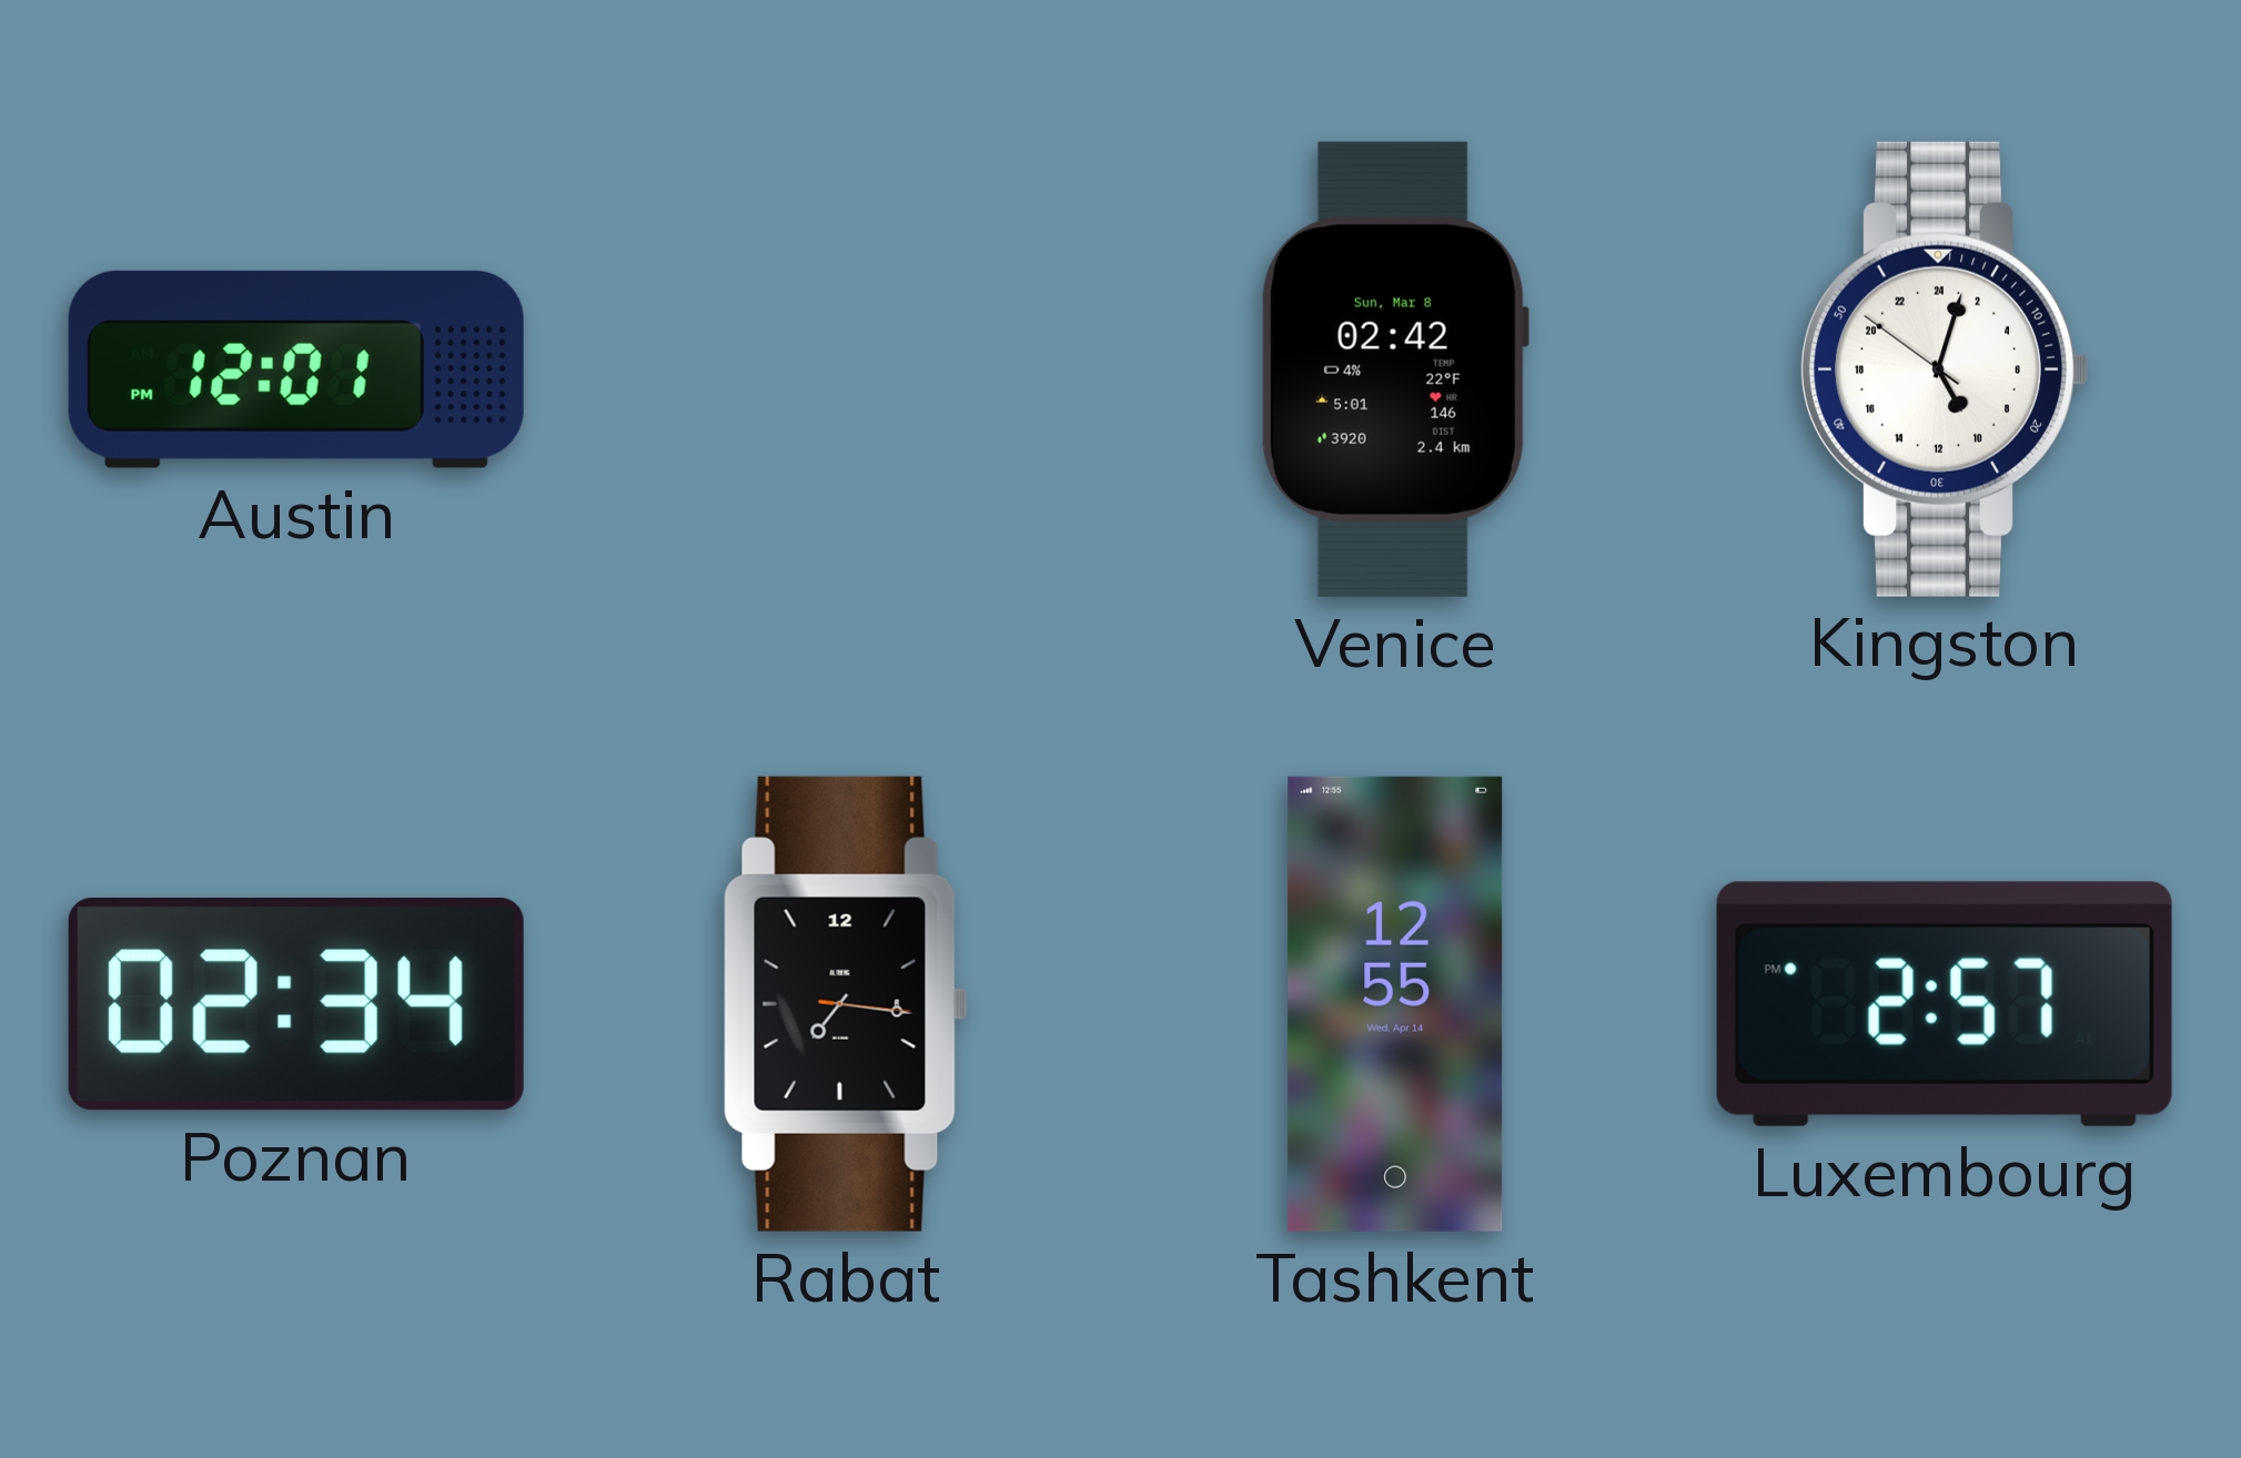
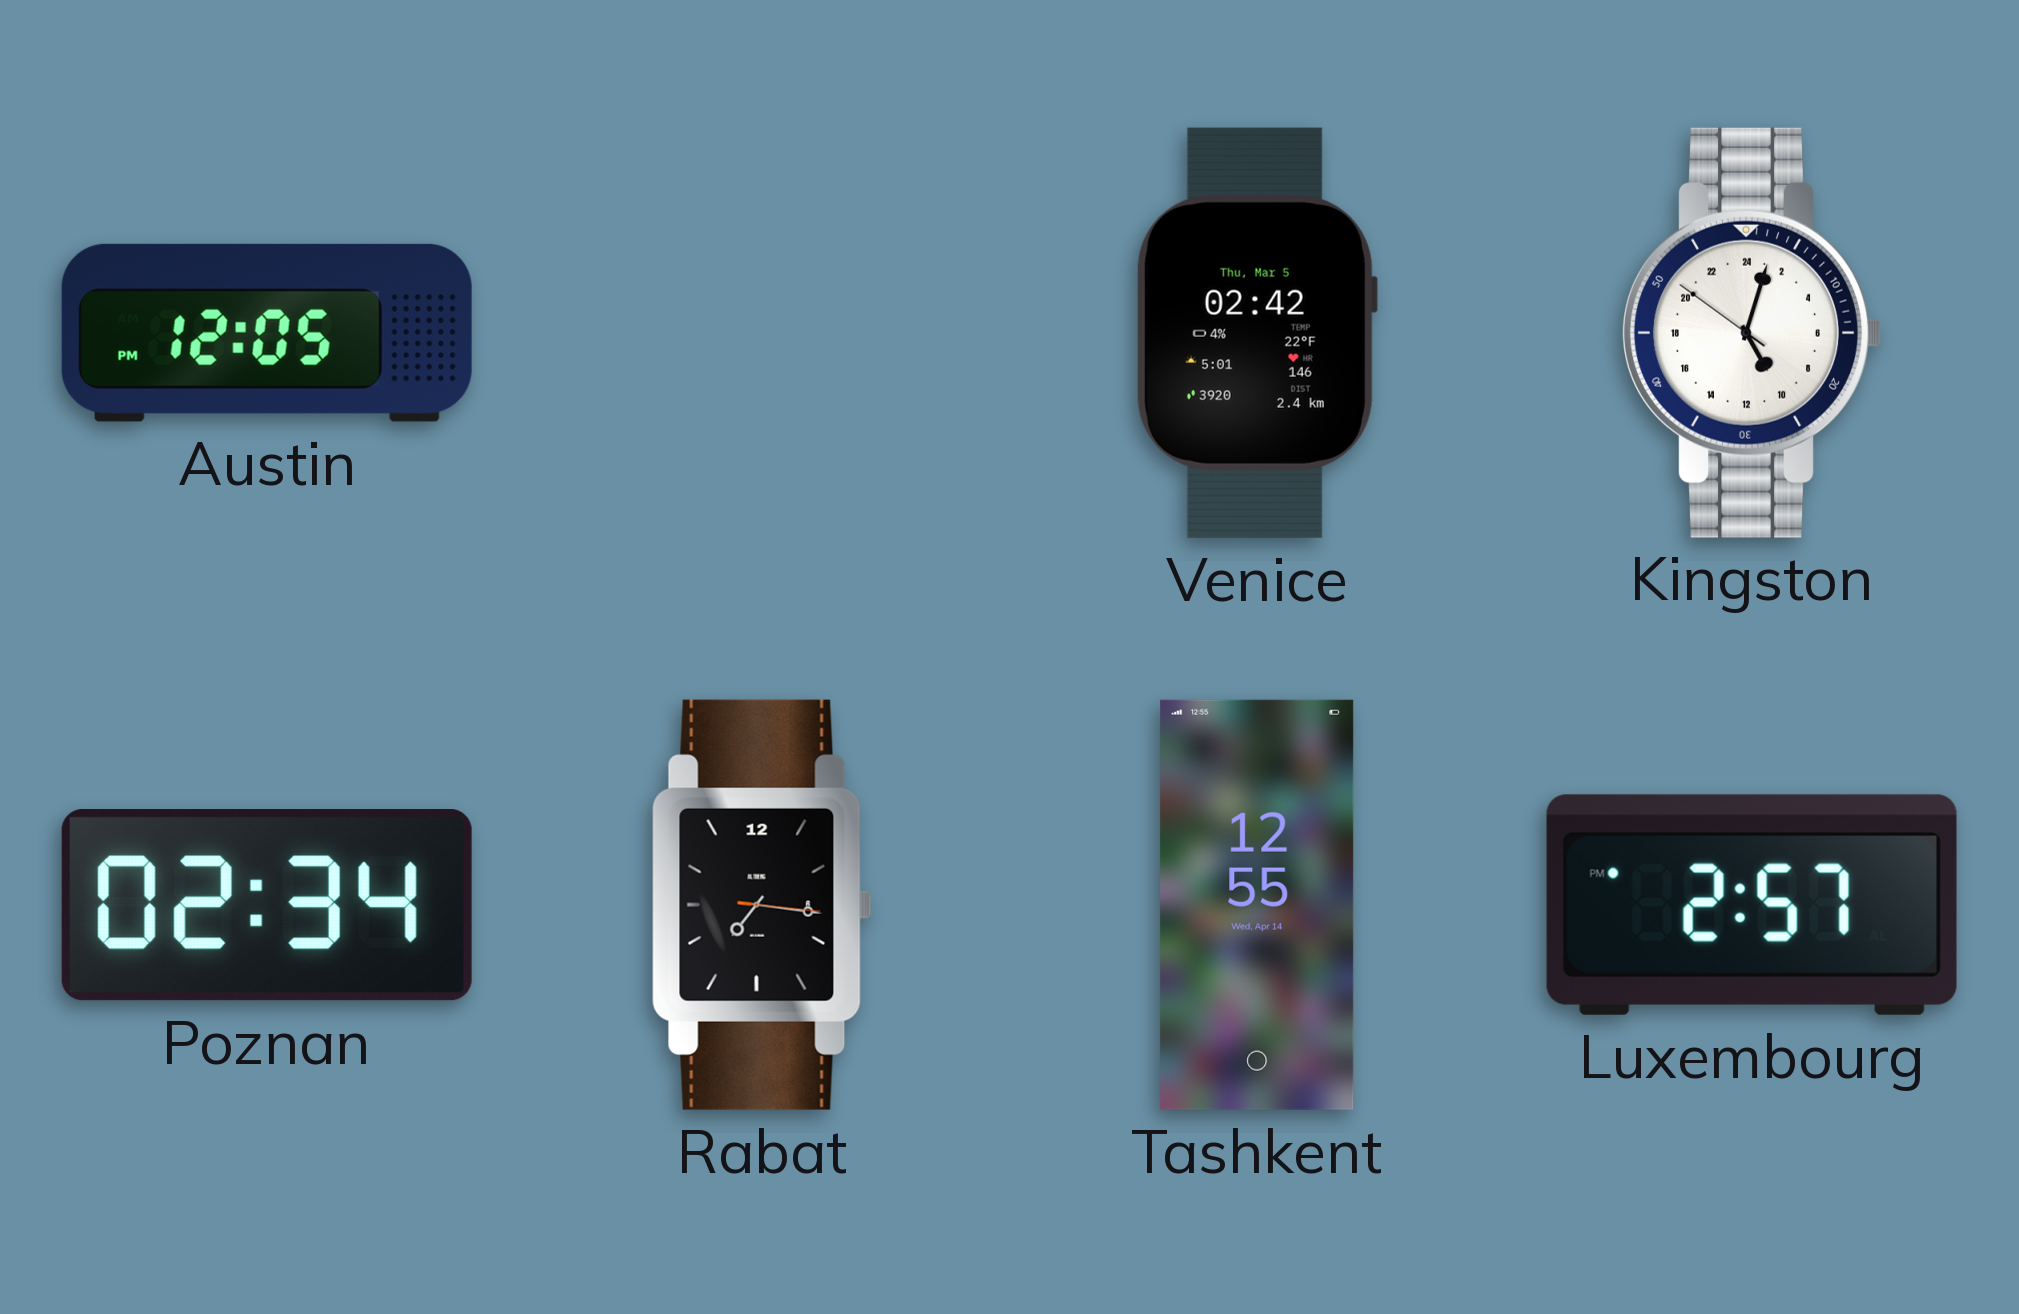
Austin: 12:01 -> 12:05
Venice date: Sun, Mar 8 -> Thu, Mar 5
